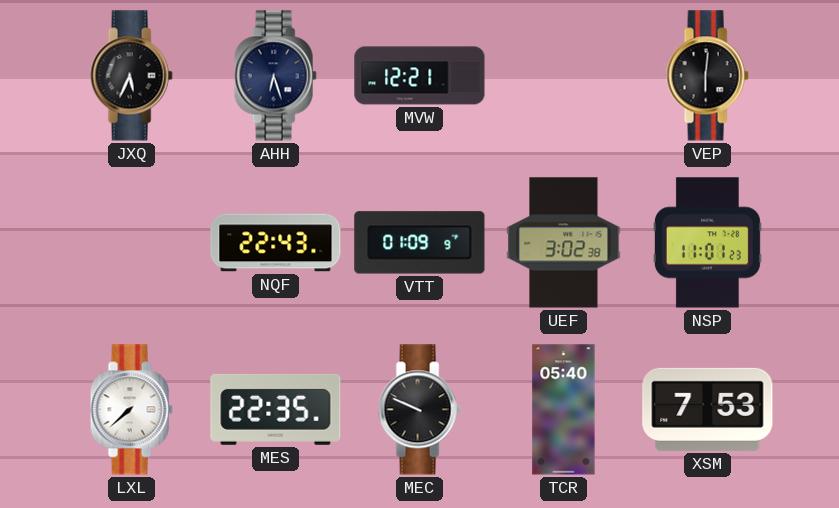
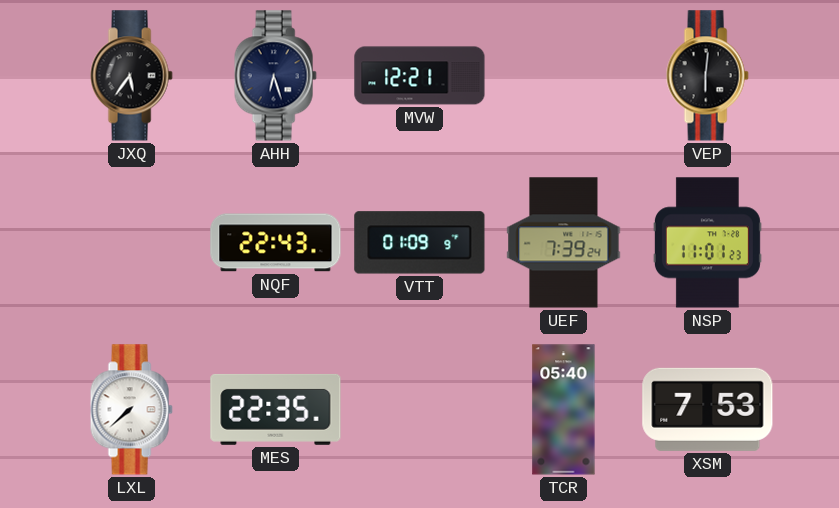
JXQ: 5:34 -> 5:36
UEF: 3:02 -> 7:39
MEC: 9:49 -> none
